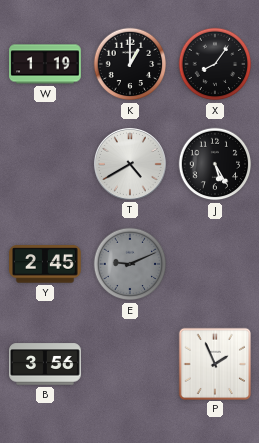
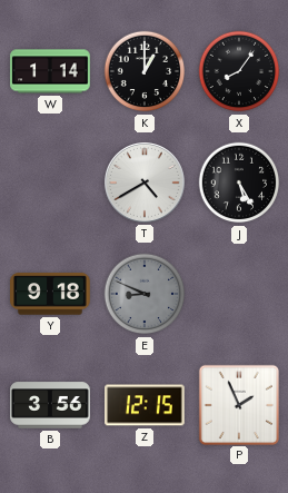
W: 1:19 -> 1:14
Y: 2:45 -> 9:18
E: 9:11 -> 8:49
Z: none -> 12:15
